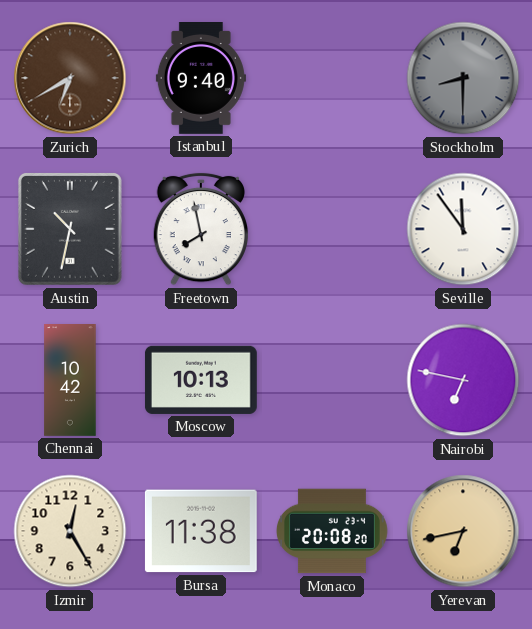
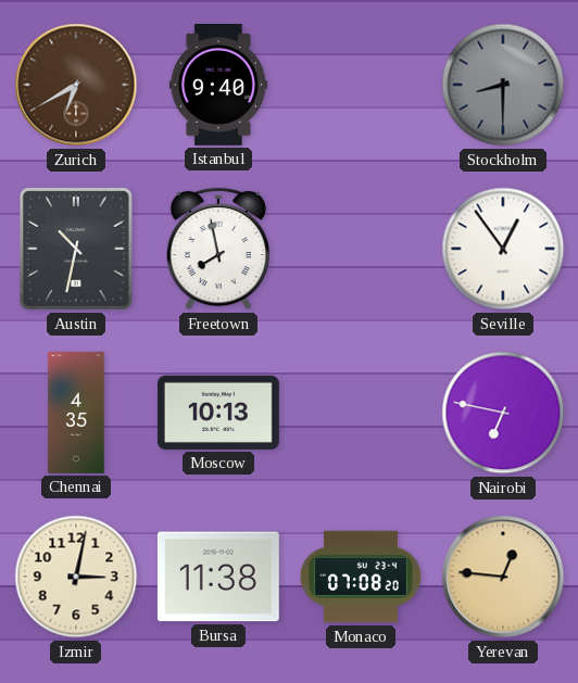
Seville: 11:54 -> 12:54
Chennai: 10:42 -> 4:35
Izmir: 12:25 -> 3:02
Monaco: 20:08 -> 07:08
Yerevan: 6:43 -> 12:46
